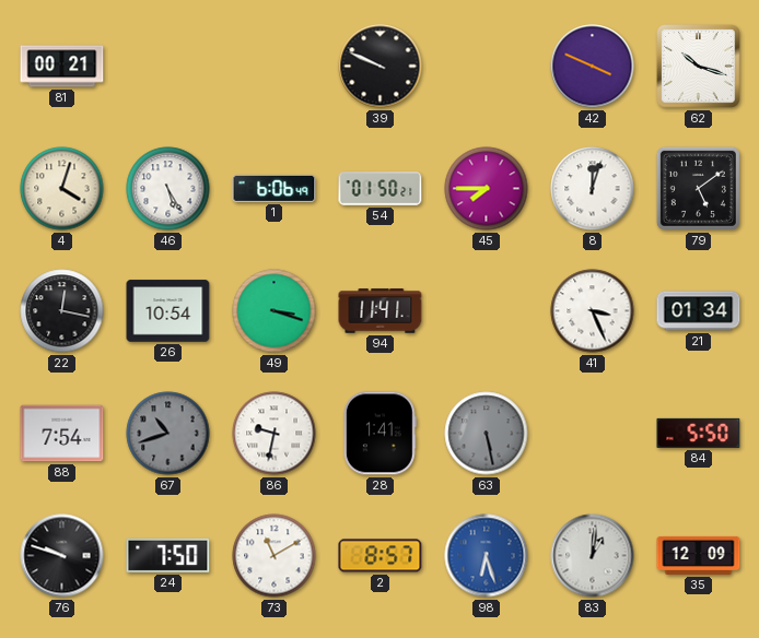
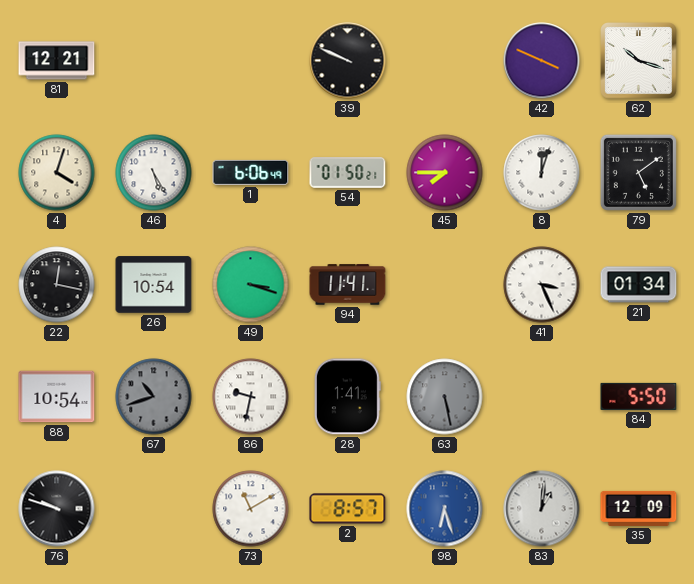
81: 00:21 -> 12:21
88: 7:54 -> 10:54
24: 7:50 -> none
